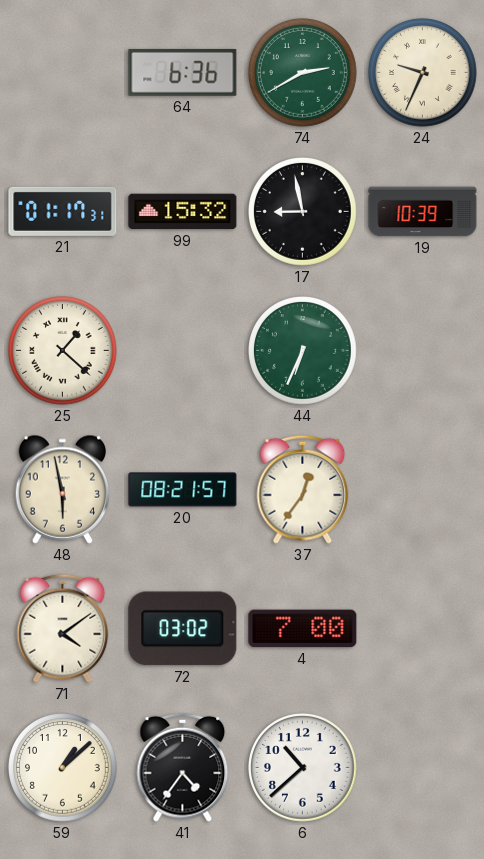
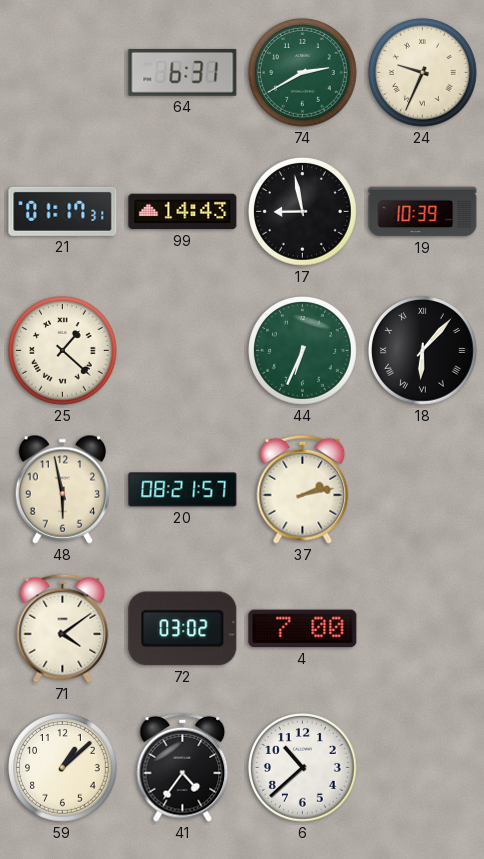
64: 6:36 -> 6:31
99: 15:32 -> 14:43
18: none -> 6:07
37: 12:36 -> 2:13
